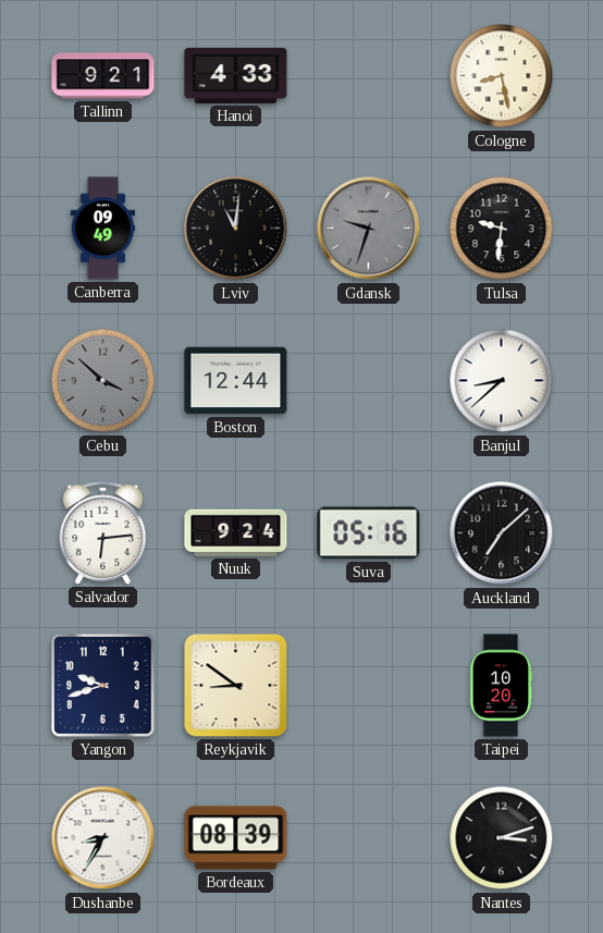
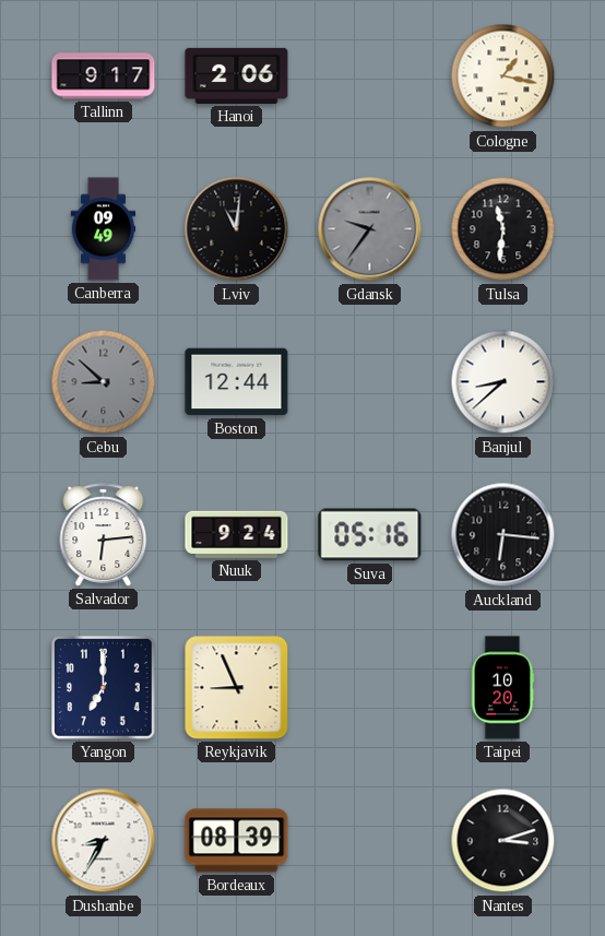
Tallinn: 9:21 -> 9:17
Hanoi: 4:33 -> 2:06
Cologne: 8:28 -> 1:17
Gdansk: 9:33 -> 9:36
Tulsa: 9:31 -> 11:31
Cebu: 3:52 -> 8:52
Auckland: 7:08 -> 6:16
Yangon: 9:42 -> 7:00
Reykjavik: 8:51 -> 8:56
